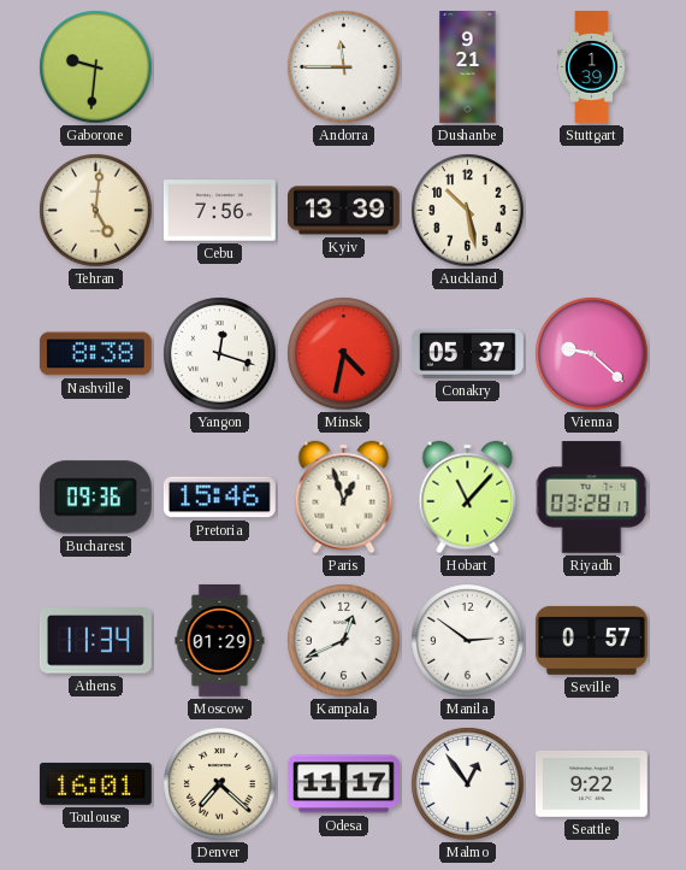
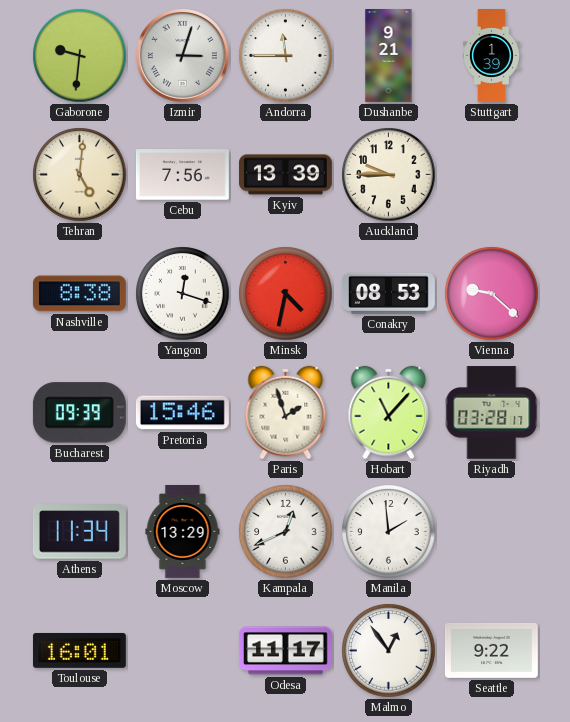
Izmir: none -> 3:03
Auckland: 10:28 -> 9:45
Conakry: 05:37 -> 08:53
Bucharest: 09:36 -> 09:39
Paris: 12:57 -> 1:57
Moscow: 01:29 -> 13:29
Manila: 2:51 -> 1:59
Seville: 0:57 -> none
Denver: 7:22 -> none
